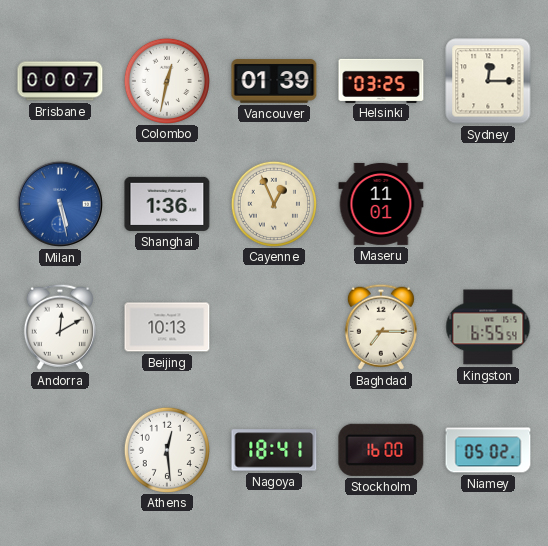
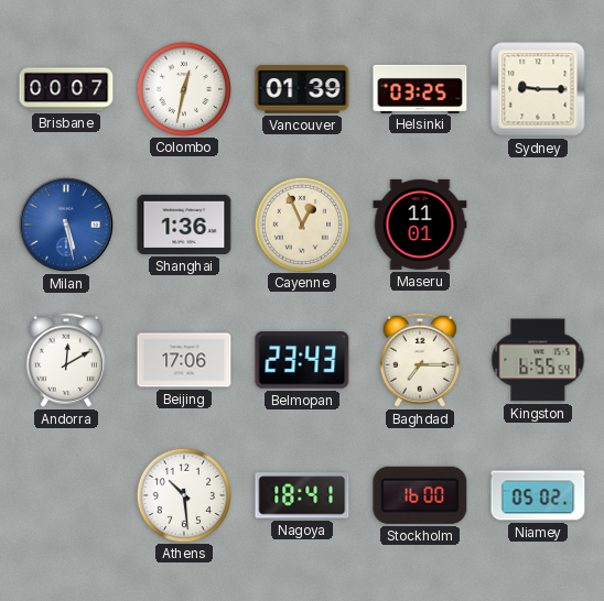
Sydney: 12:15 -> 9:15
Beijing: 10:13 -> 17:06
Belmopan: none -> 23:43
Athens: 12:29 -> 10:29
